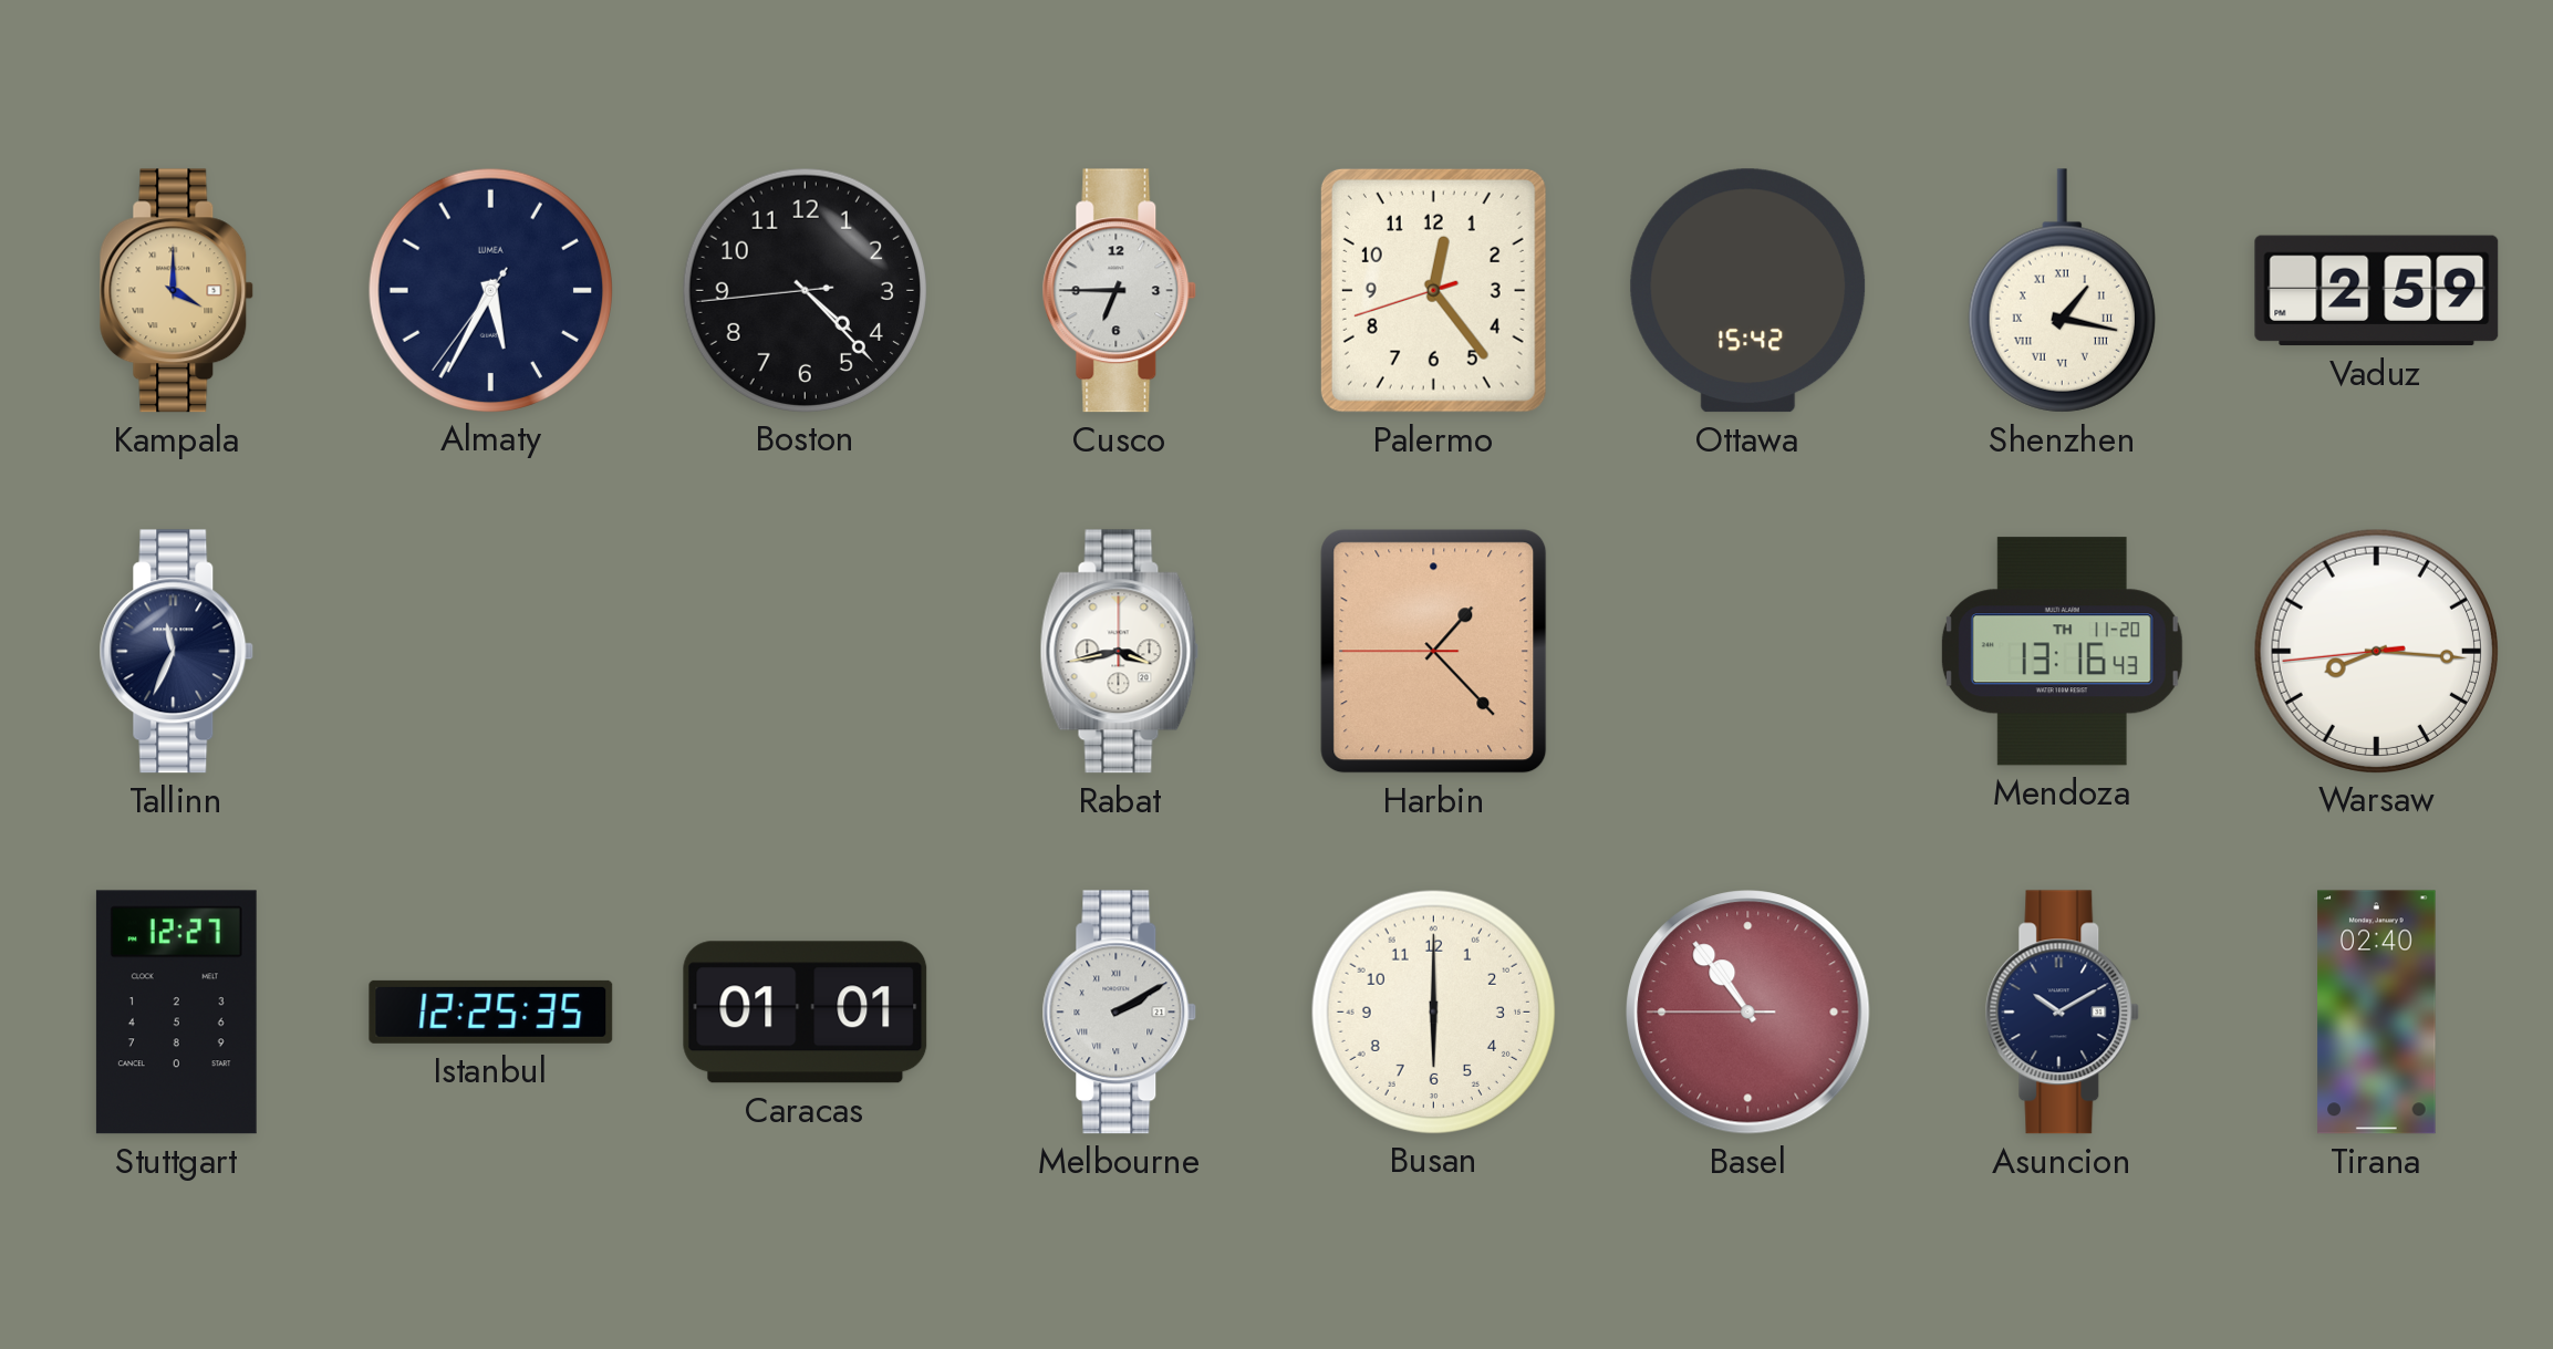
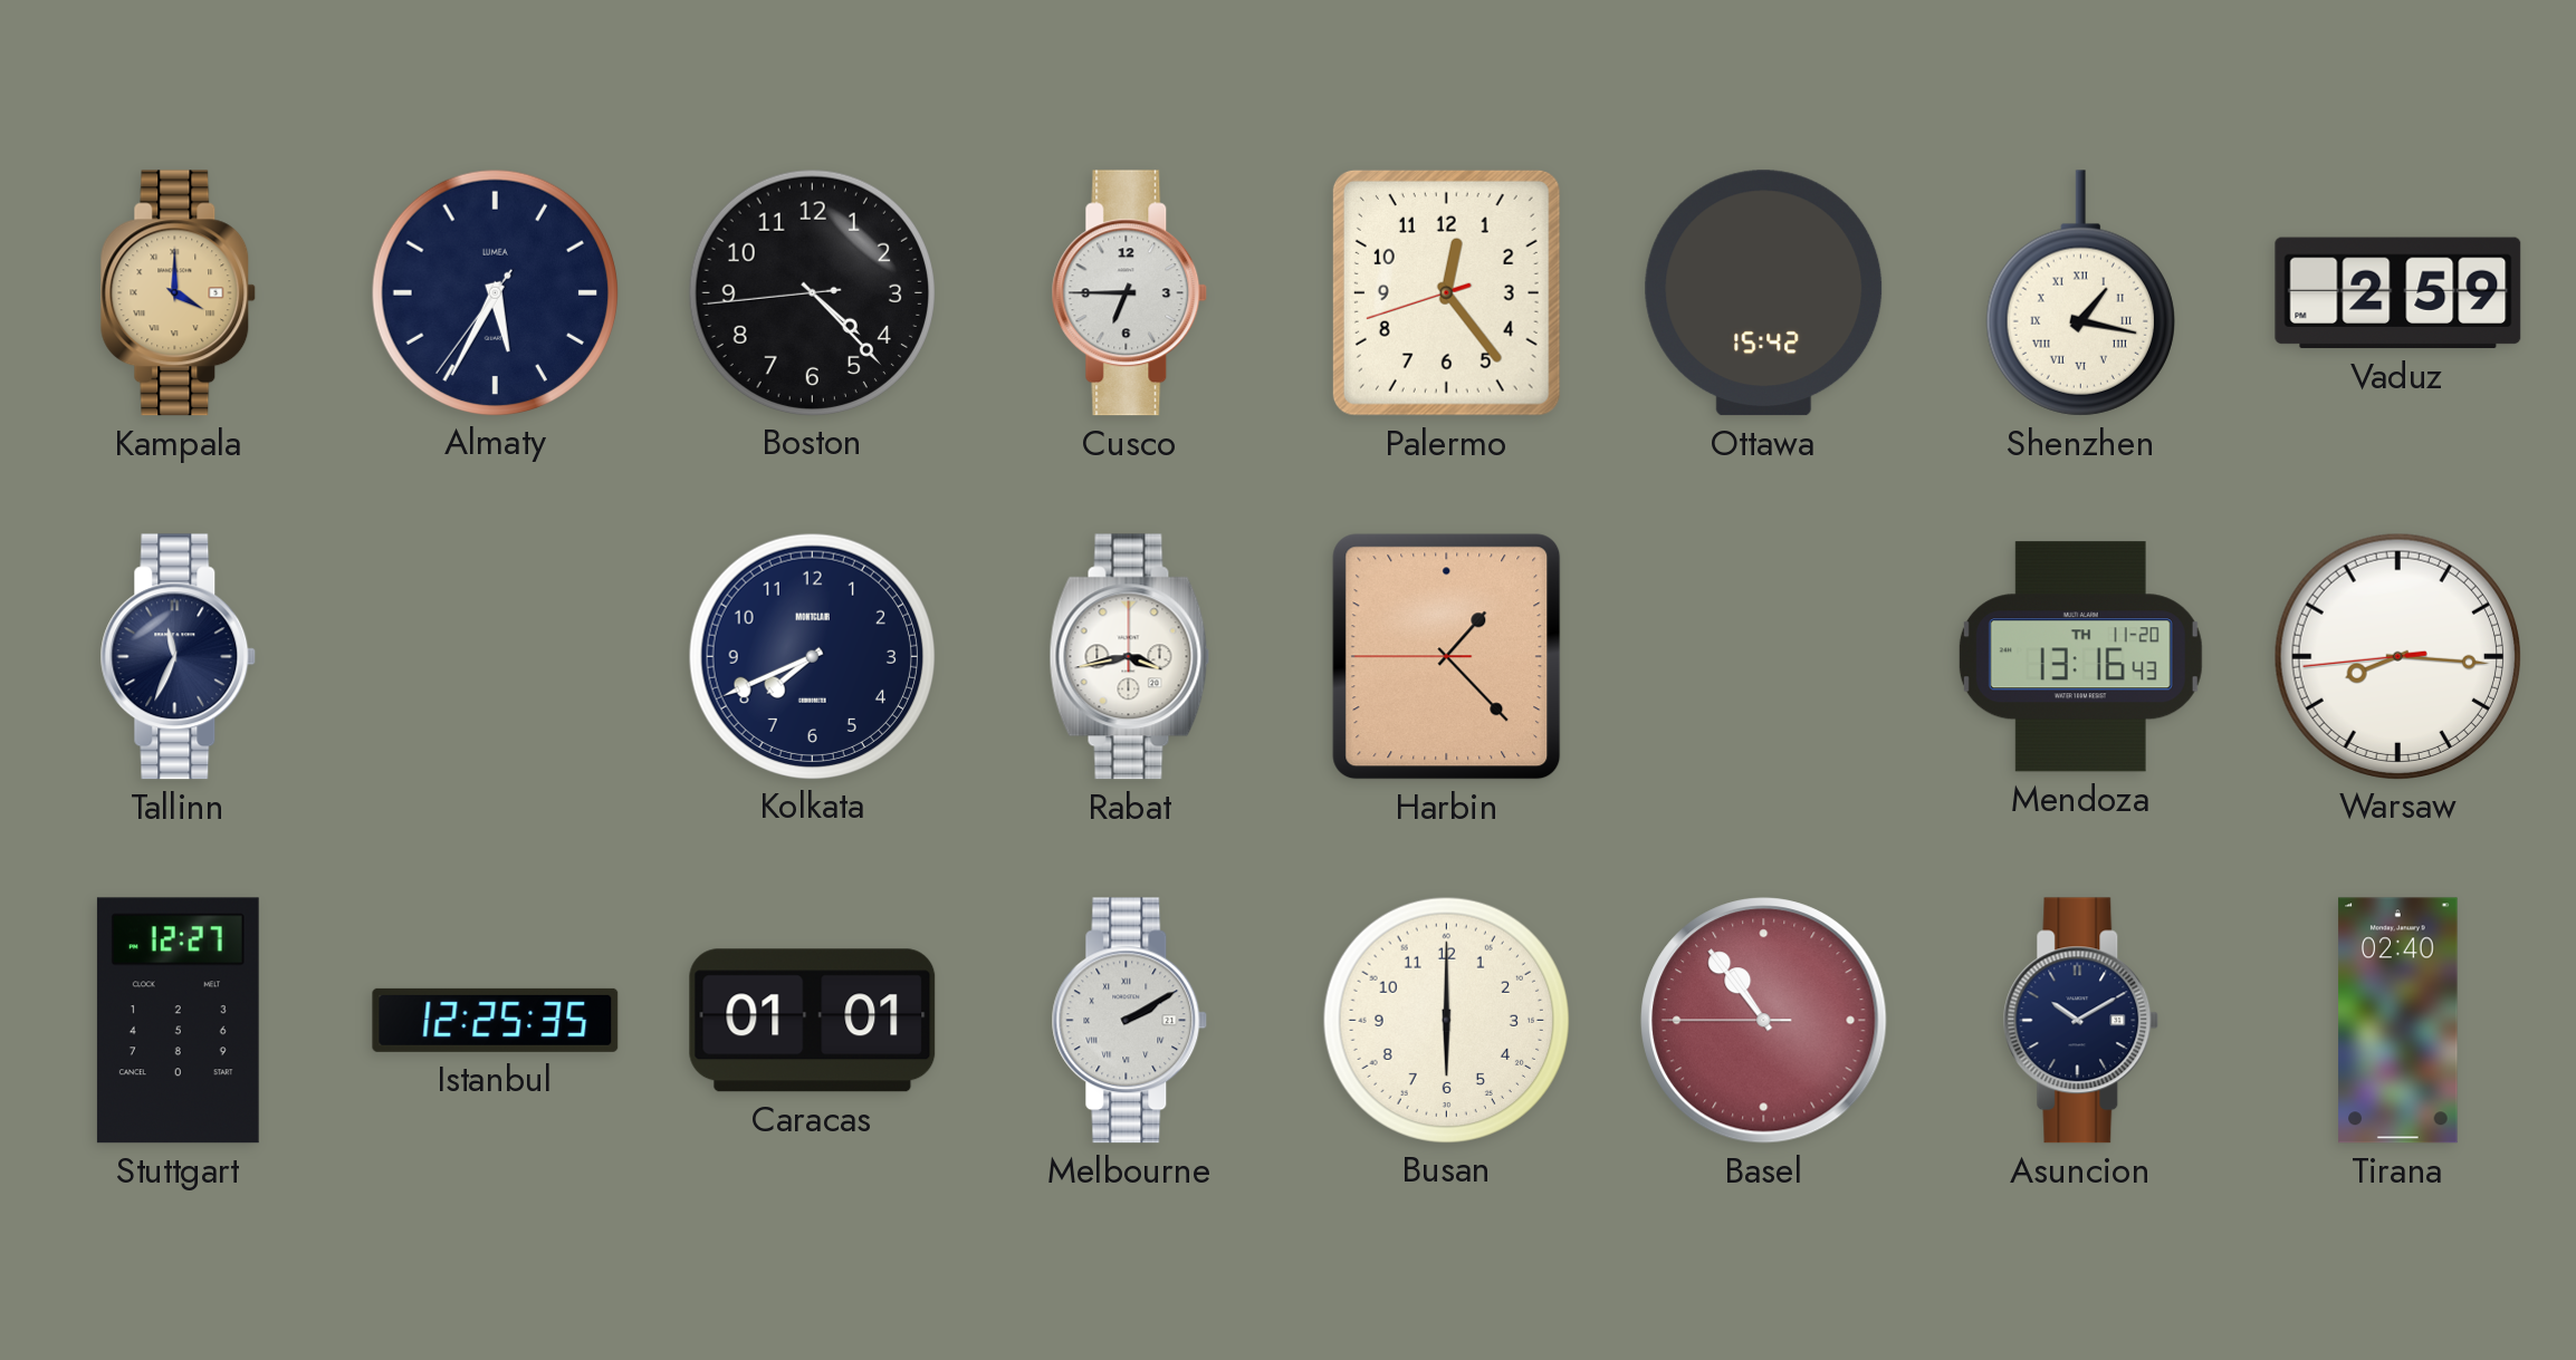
Kolkata: none -> 7:41
